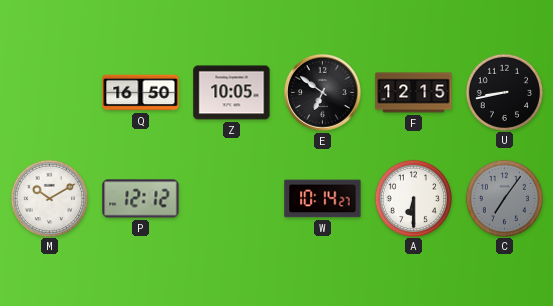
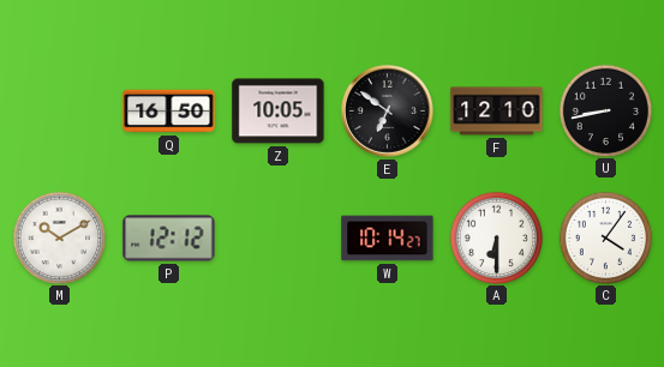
F: 12:15 -> 12:10
C: 7:06 -> 4:06
C dial: grey -> white
